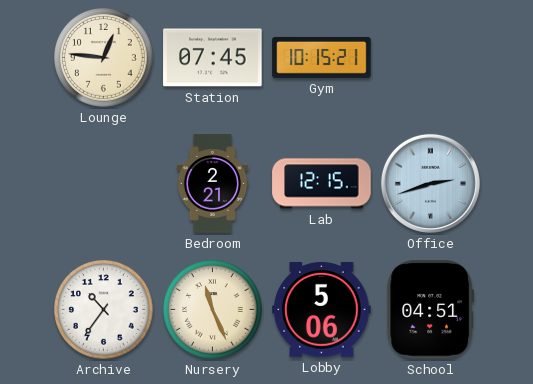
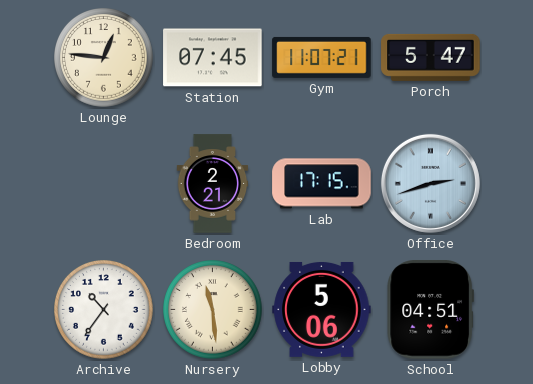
Gym: 10:15 -> 11:07
Porch: none -> 5:47
Lab: 12:15 -> 17:15
Nursery: 11:26 -> 11:29
